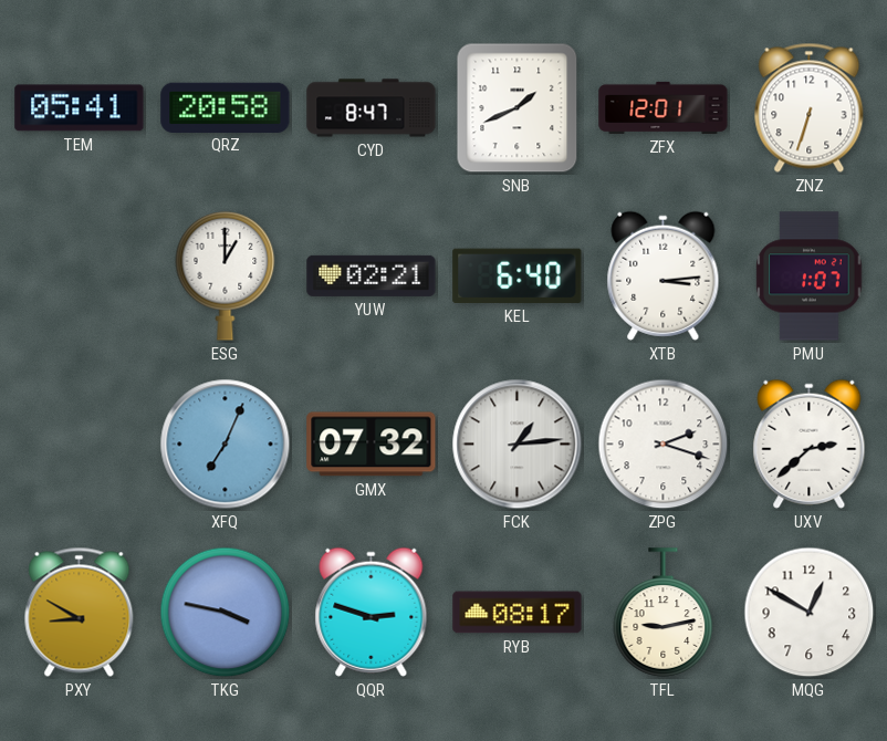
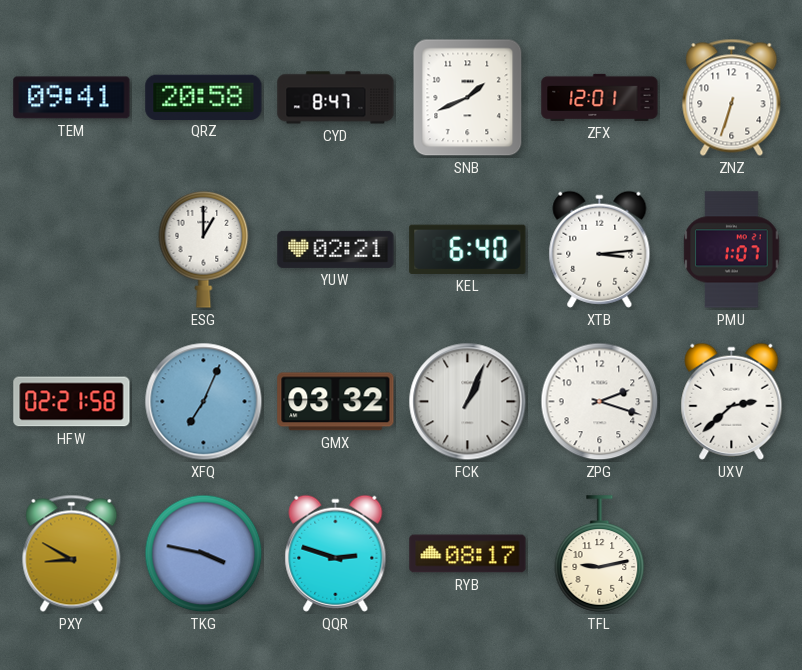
TEM: 05:41 -> 09:41
HFW: none -> 02:21
GMX: 07:32 -> 03:32
FCK: 1:14 -> 1:04
MQG: 12:50 -> none
